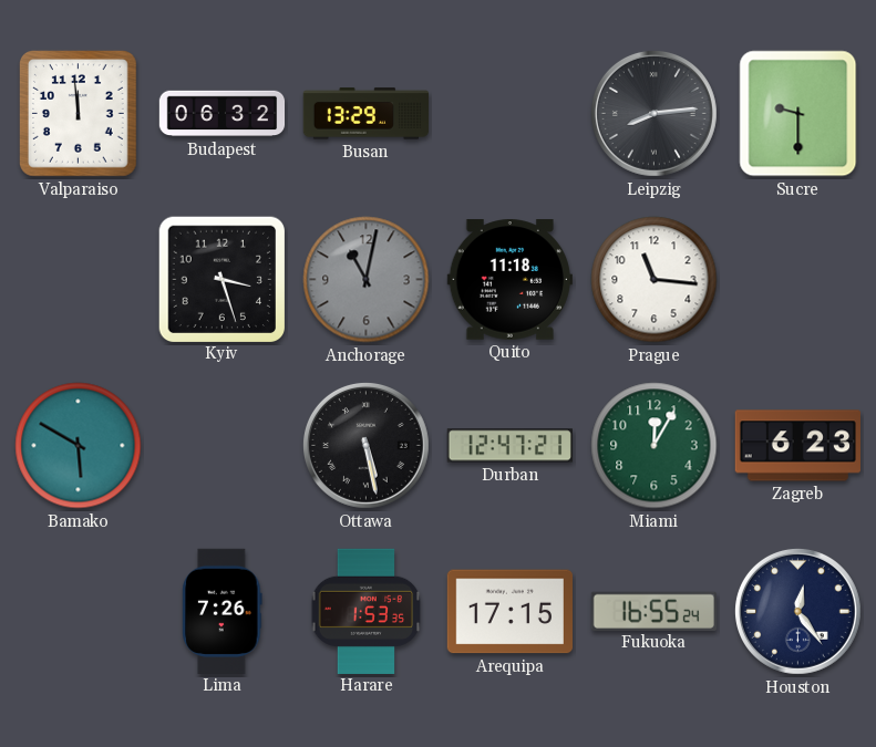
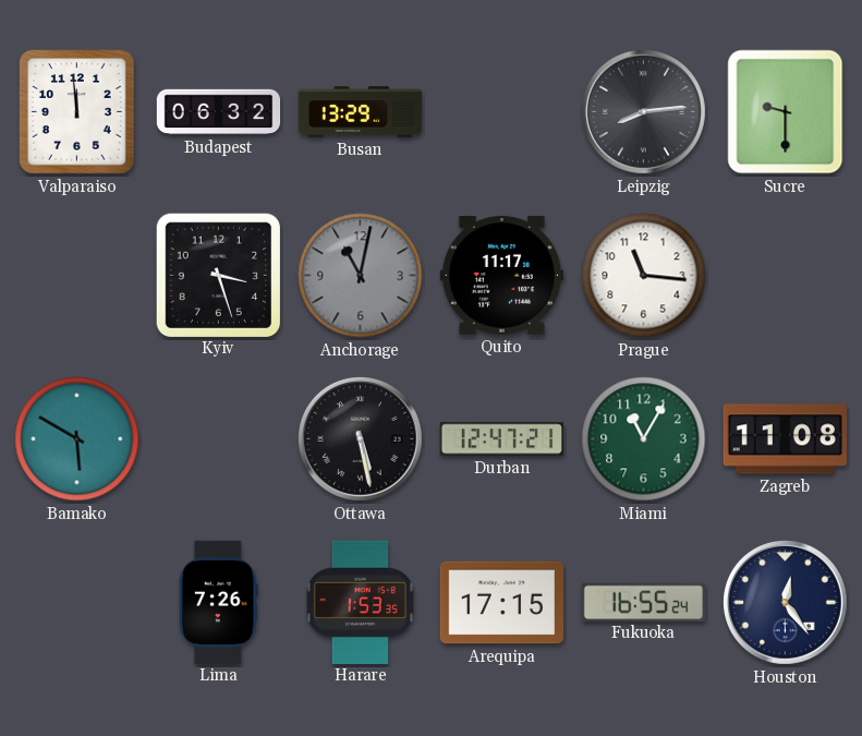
Quito: 11:18 -> 11:17
Miami: 12:05 -> 11:05
Zagreb: 6:23 -> 11:08
